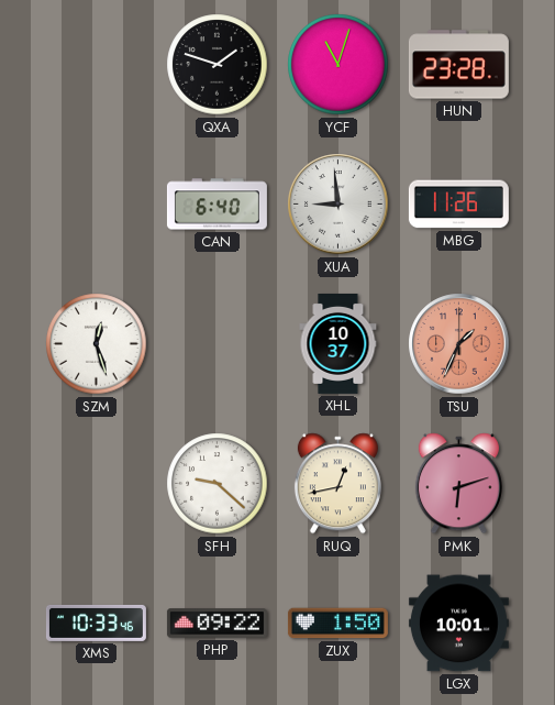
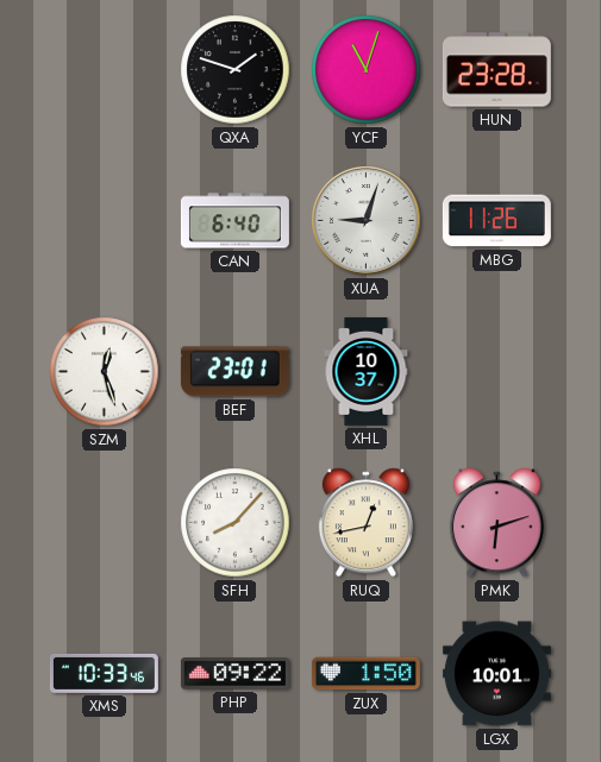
XUA: 8:59 -> 9:03
BEF: none -> 23:01
TSU: 1:34 -> none
SFH: 9:22 -> 8:07
